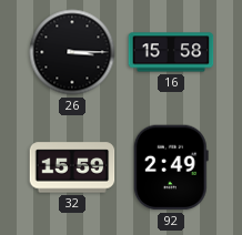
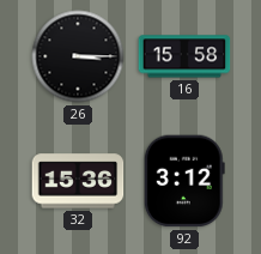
32: 15:59 -> 15:36
92: 2:49 -> 3:12
